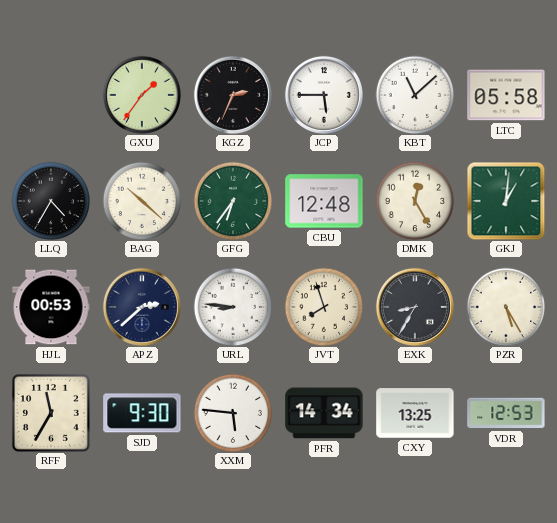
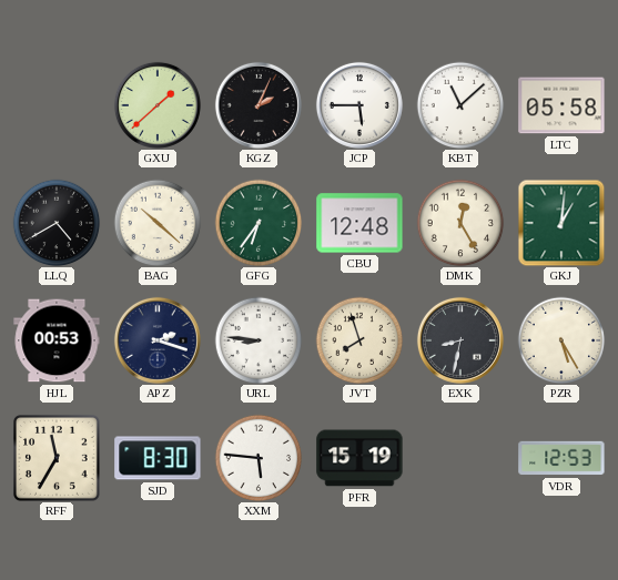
GXU: 1:36 -> 1:38
KGZ: 2:34 -> 2:04
LLQ: 4:35 -> 4:40
APZ: 2:38 -> 2:18
EXK: 8:35 -> 8:32
SJD: 9:30 -> 8:30
PFR: 14:34 -> 15:19
CXY: 13:25 -> none
